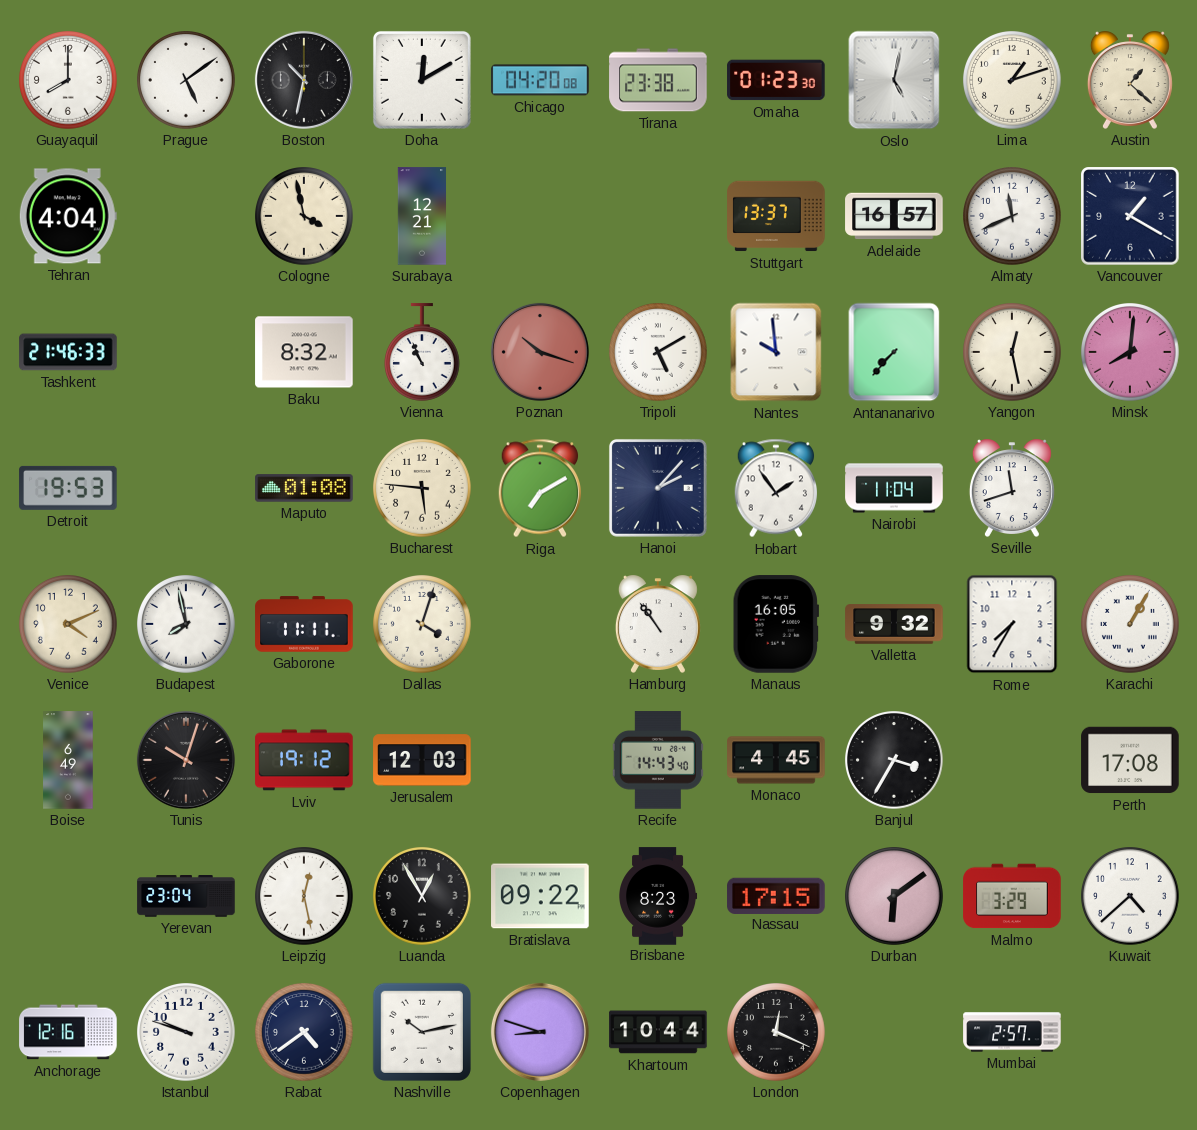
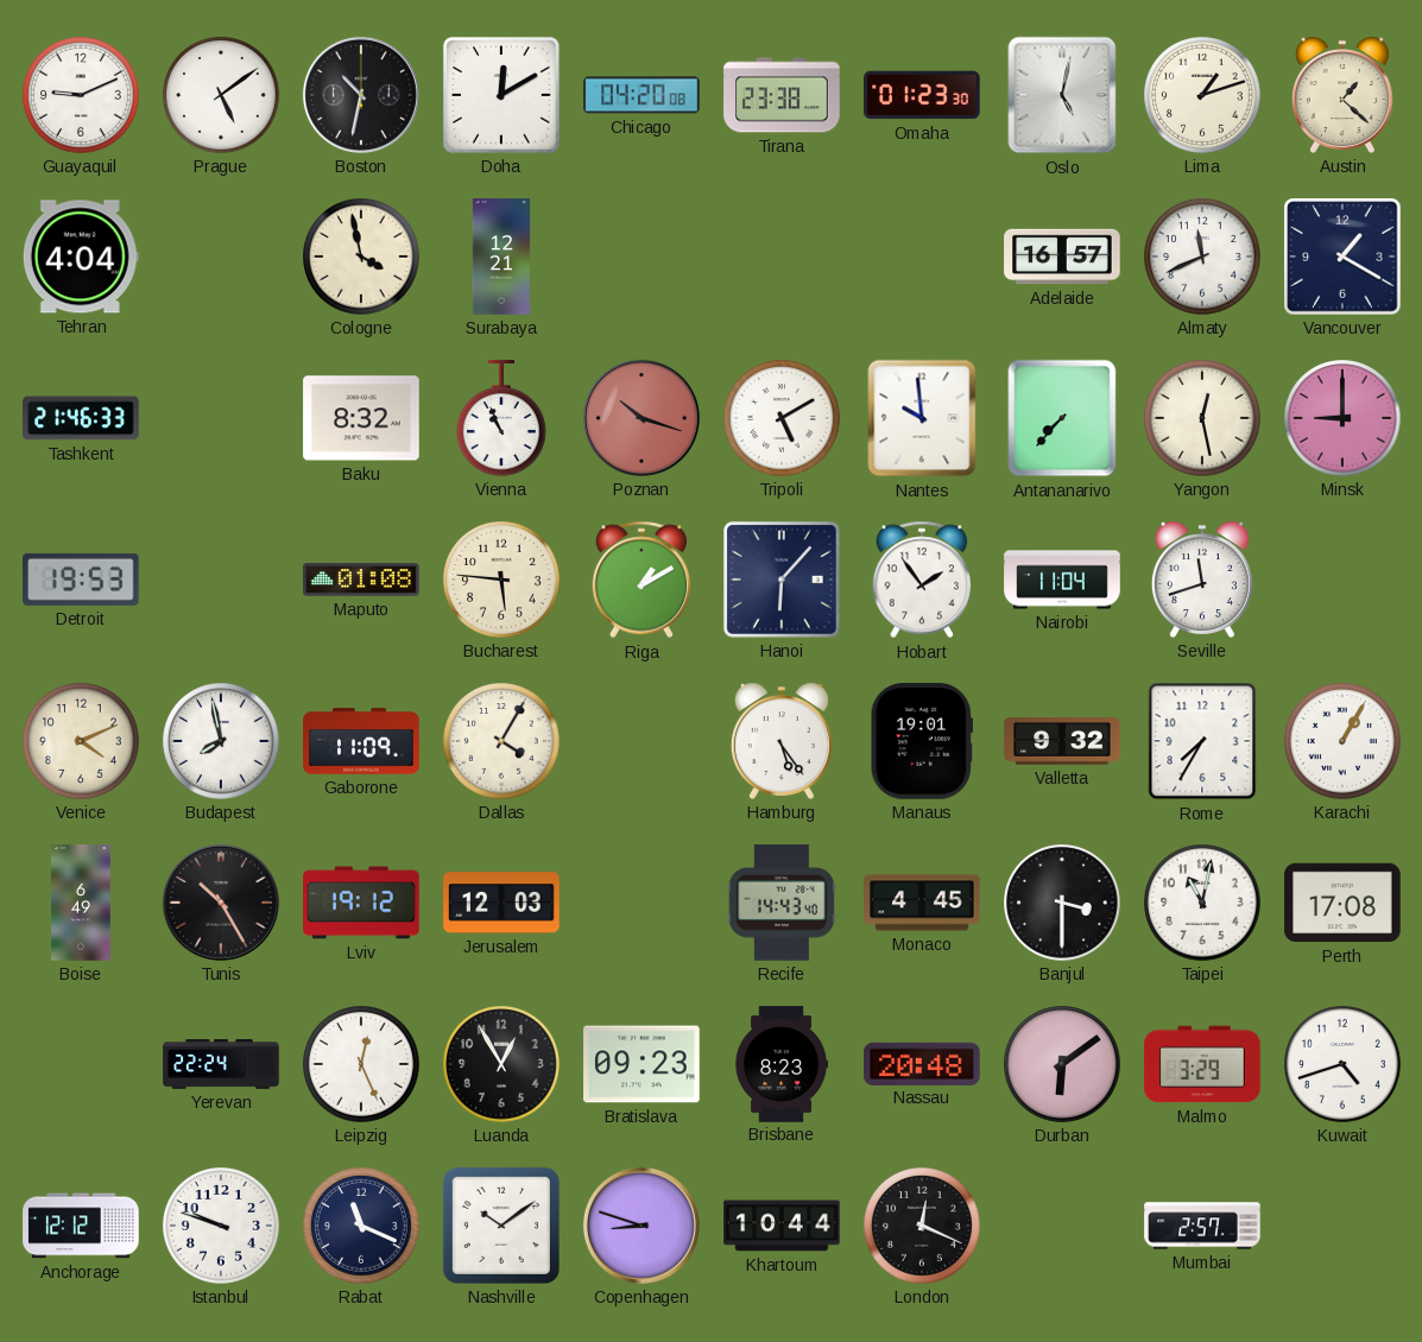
Guayaquil: 8:00 -> 9:11
Stuttgart: 13:37 -> none
Minsk: 8:01 -> 9:00
Riga: 7:10 -> 1:10
Hanoi: 2:07 -> 6:07
Gaborone: 11:11 -> 11:09
Dallas: 4:03 -> 4:05
Hamburg: 10:54 -> 5:24
Manaus: 16:05 -> 19:01
Tunis: 10:03 -> 10:25
Banjul: 3:35 -> 3:30
Taipei: none -> 11:02
Yerevan: 23:04 -> 22:24
Leipzig: 12:28 -> 12:26
Bratislava: 09:22 -> 09:23
Nassau: 17:15 -> 20:48
Kuwait: 4:38 -> 4:42
Anchorage: 12:16 -> 12:12
Rabat: 4:39 -> 11:19
Nashville: 10:13 -> 10:09
